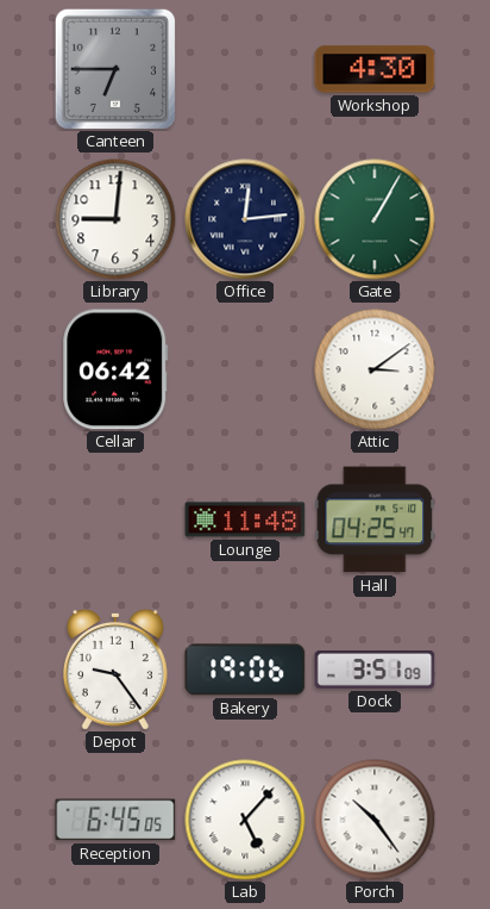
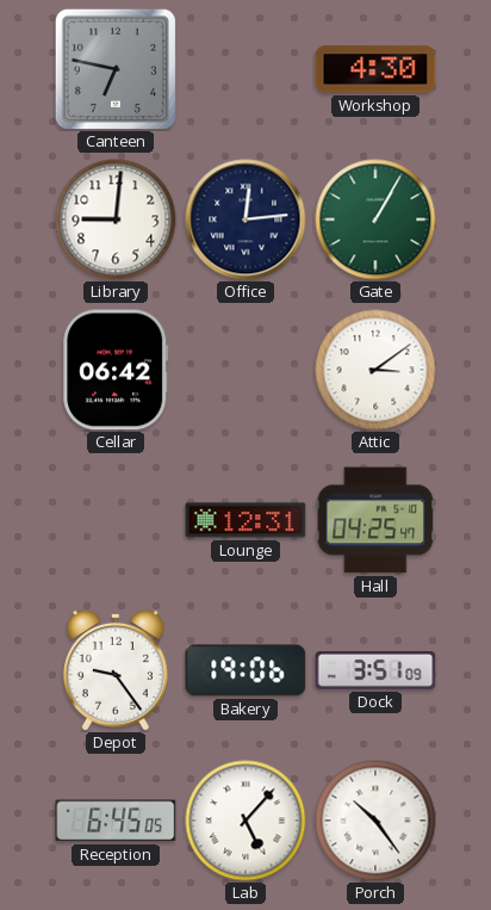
Canteen: 6:45 -> 6:47
Lounge: 11:48 -> 12:31
